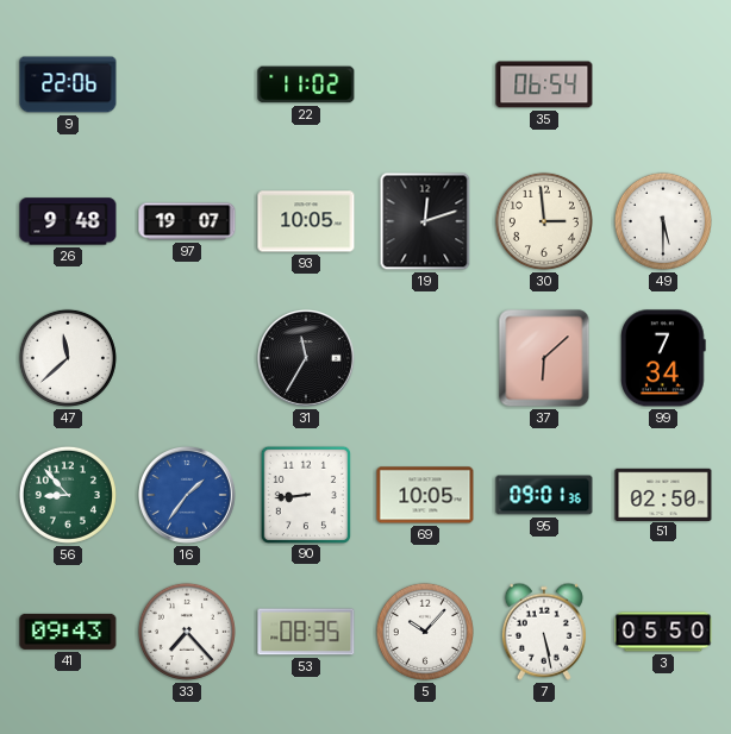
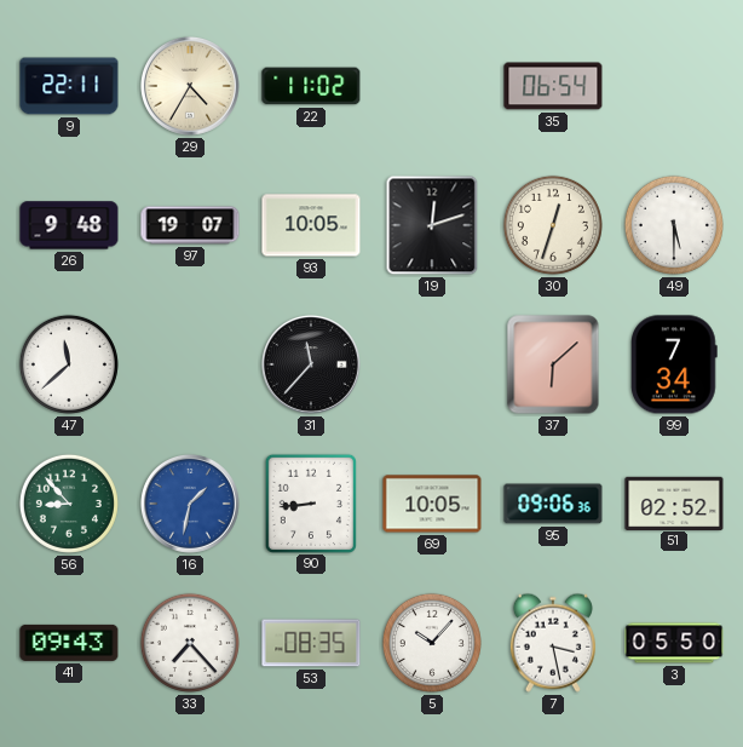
9: 22:06 -> 22:11
29: none -> 4:35
30: 2:59 -> 12:33
31: 11:35 -> 11:37
16: 1:36 -> 1:32
95: 09:01 -> 09:06
51: 02:50 -> 02:52
7: 5:28 -> 3:28
